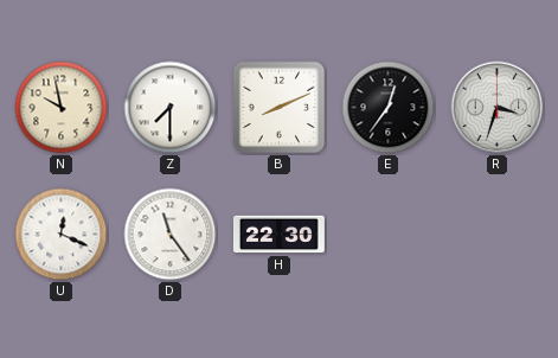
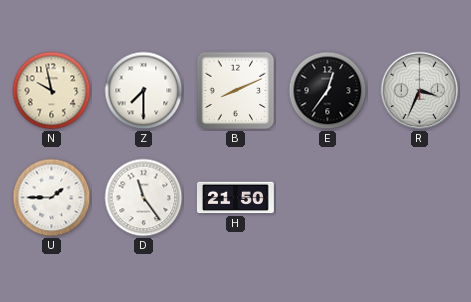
R: 3:33 -> 3:34
U: 12:19 -> 1:45
H: 22:30 -> 21:50
